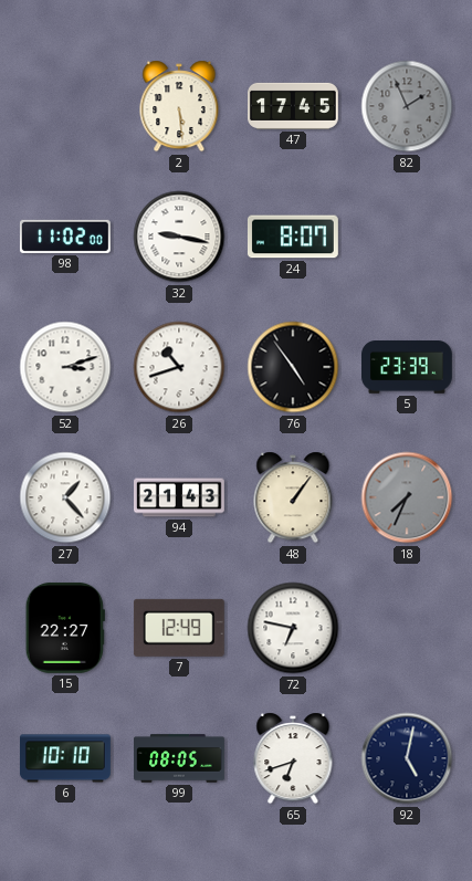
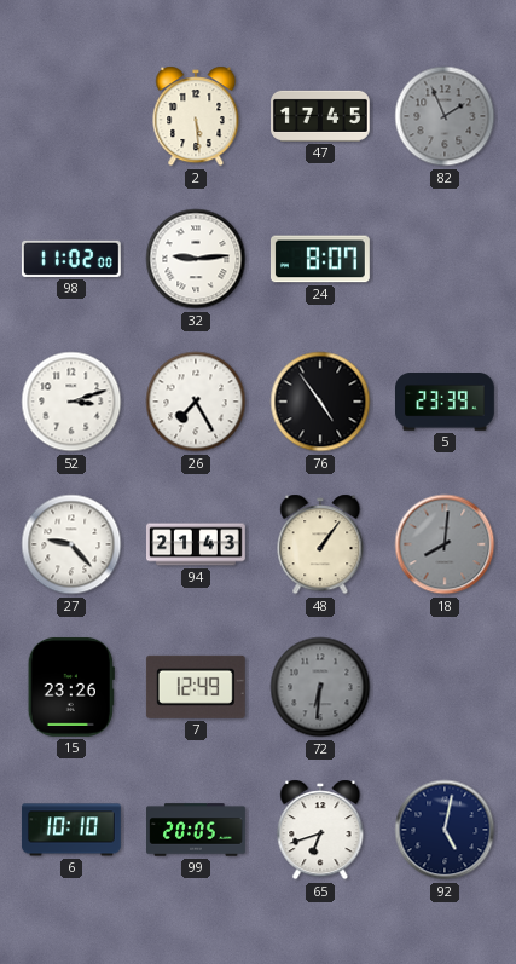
32: 9:17 -> 9:14
26: 10:42 -> 7:25
27: 1:23 -> 9:23
18: 7:34 -> 8:01
15: 22:27 -> 23:26
72: 6:47 -> 6:31
72 dial: white -> grey
99: 08:05 -> 20:05
